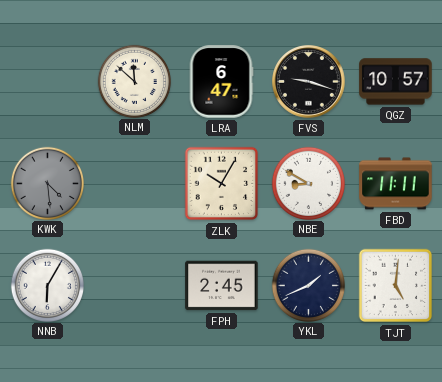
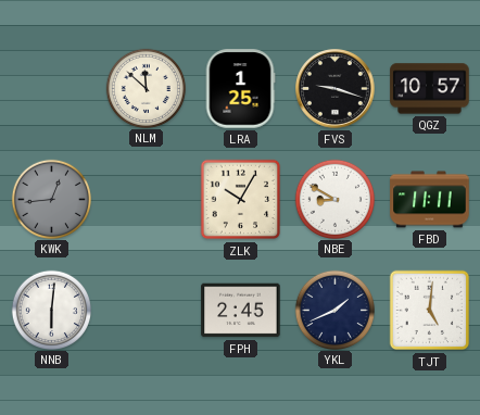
LRA: 6:47 -> 1:25
KWK: 4:29 -> 12:44
NNB: 6:05 -> 6:01
